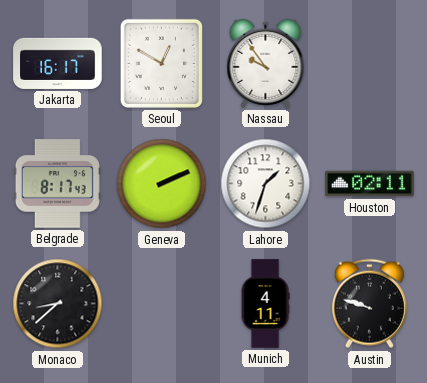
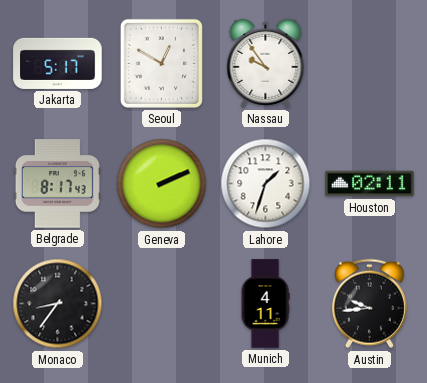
Jakarta: 16:17 -> 5:17
Monaco: 8:38 -> 8:36
Austin: 9:48 -> 9:44
